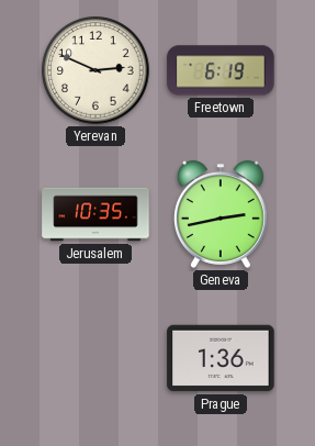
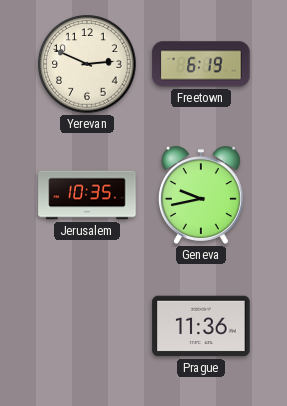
Geneva: 2:43 -> 9:43
Prague: 1:36 -> 11:36
